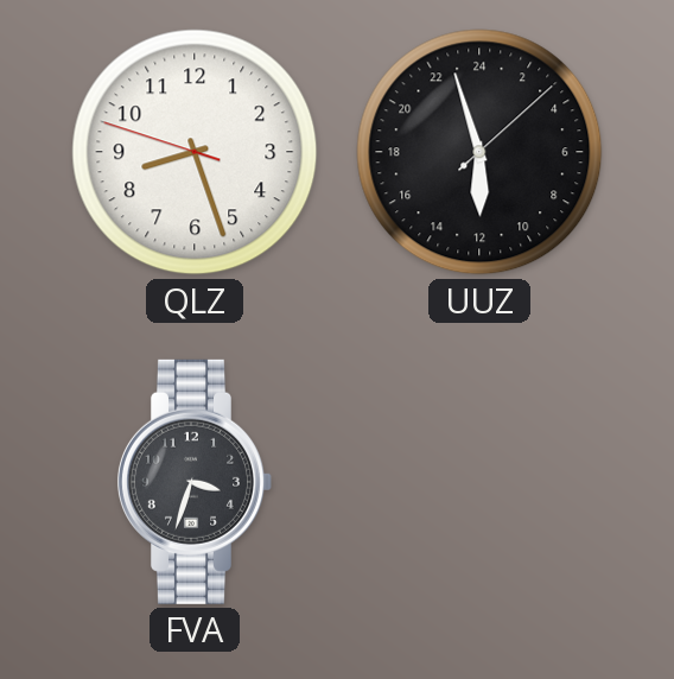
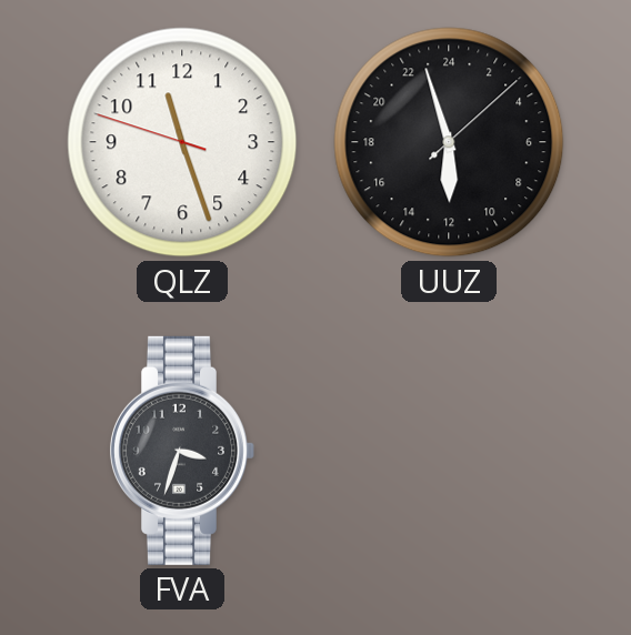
QLZ: 8:26 -> 11:26
